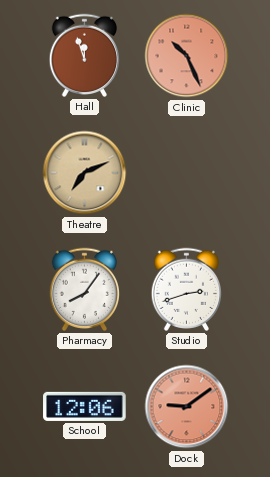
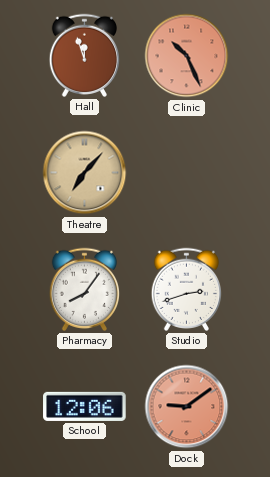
Theatre: 7:11 -> 7:07
